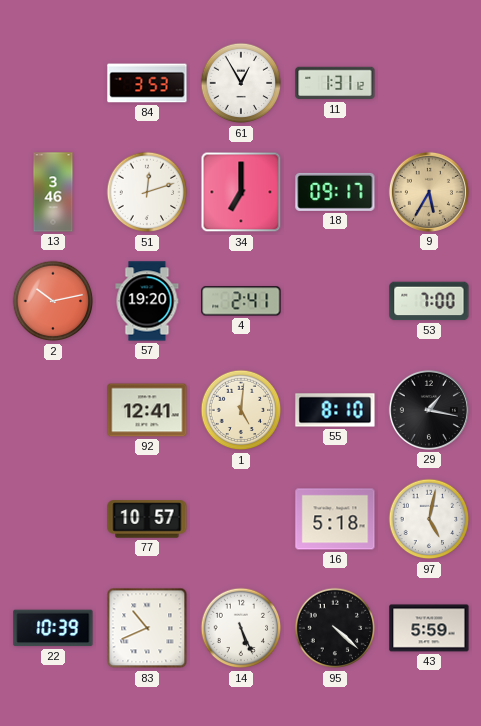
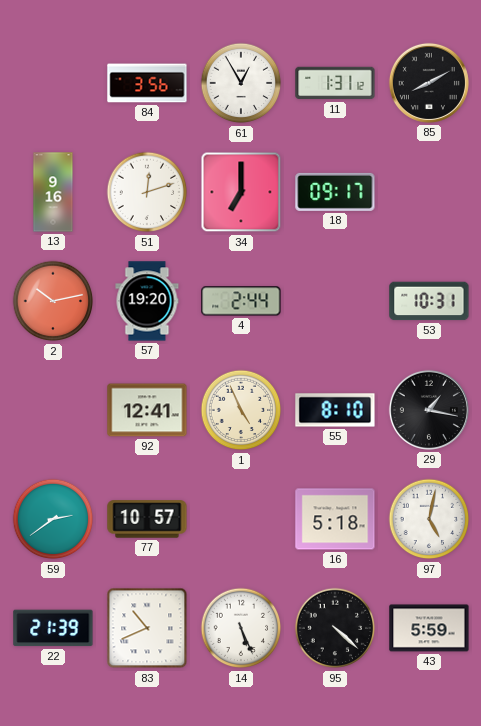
84: 3:53 -> 3:56
85: none -> 8:10
13: 3:46 -> 9:16
9: 5:35 -> none
4: 2:41 -> 2:44
53: 7:00 -> 10:31
1: 5:01 -> 4:56
59: none -> 2:39
22: 10:39 -> 21:39
